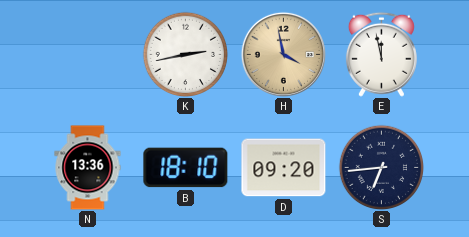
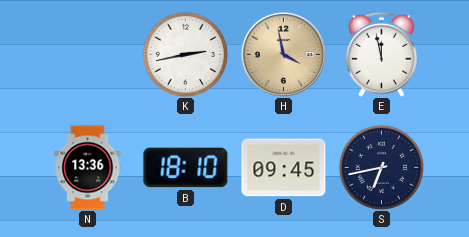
D: 09:20 -> 09:45
S: 6:44 -> 6:43
